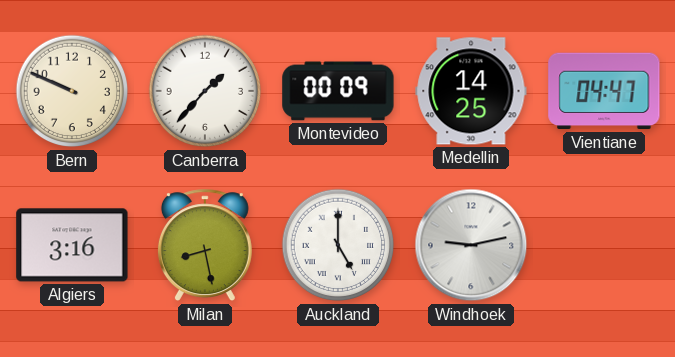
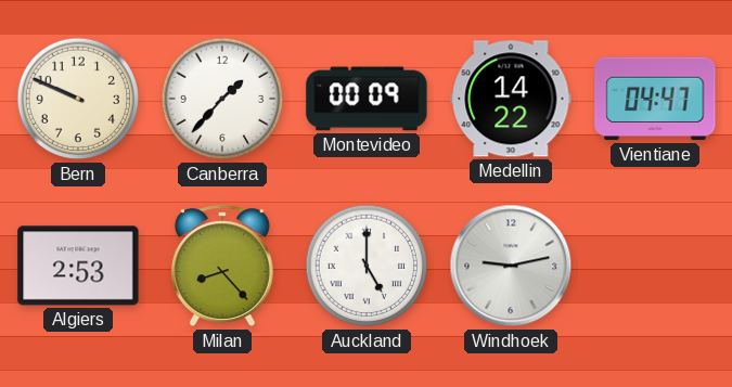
Medellin: 14:25 -> 14:22
Algiers: 3:16 -> 2:53
Milan: 8:28 -> 8:23
